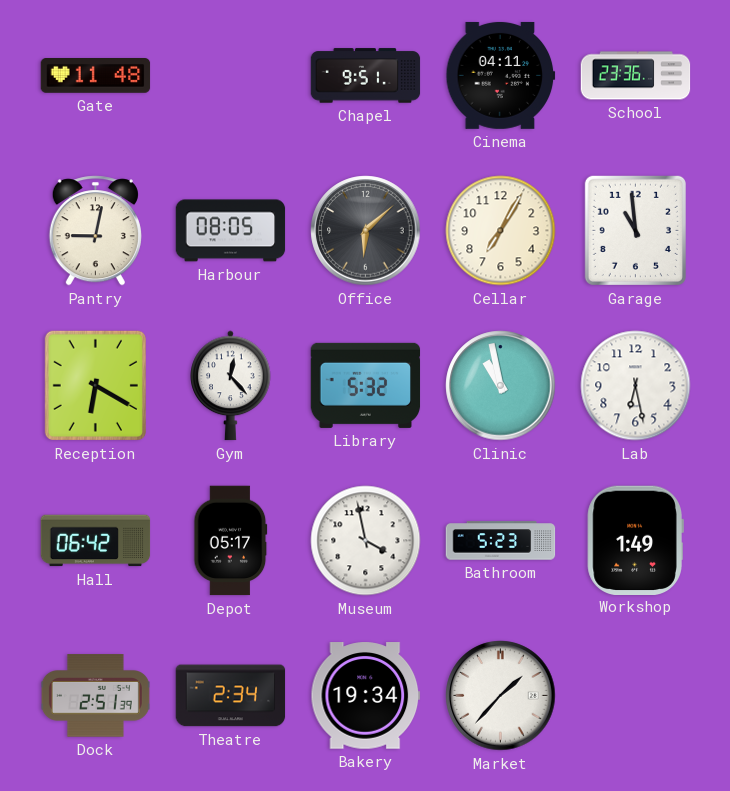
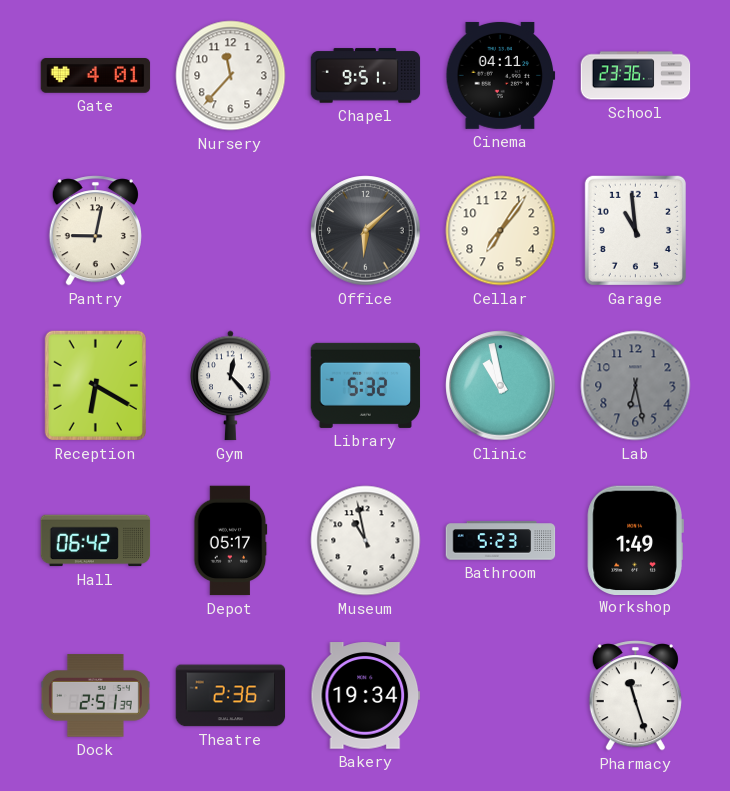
Gate: 11:48 -> 4:01
Nursery: none -> 11:37
Harbour: 08:05 -> none
Cellar: 7:05 -> 7:06
Lab dial: white -> grey
Museum: 3:58 -> 10:58
Theatre: 2:34 -> 2:36
Market: 1:37 -> none
Pharmacy: none -> 11:27
